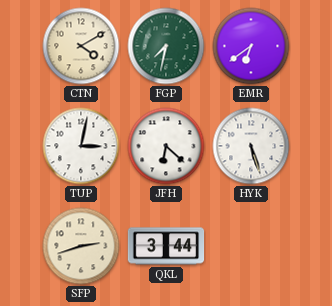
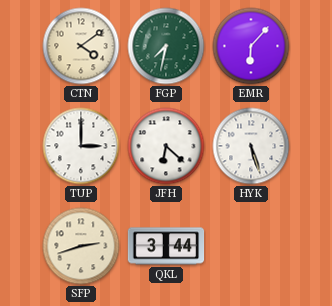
CTN: 4:10 -> 4:09
EMR: 6:39 -> 6:07
TUP: 3:02 -> 3:00
